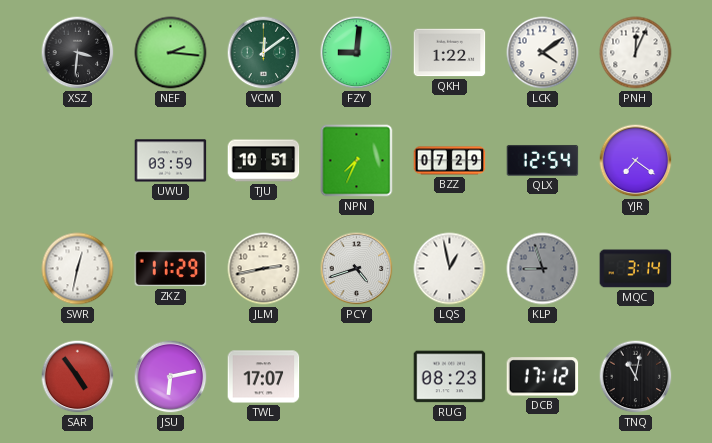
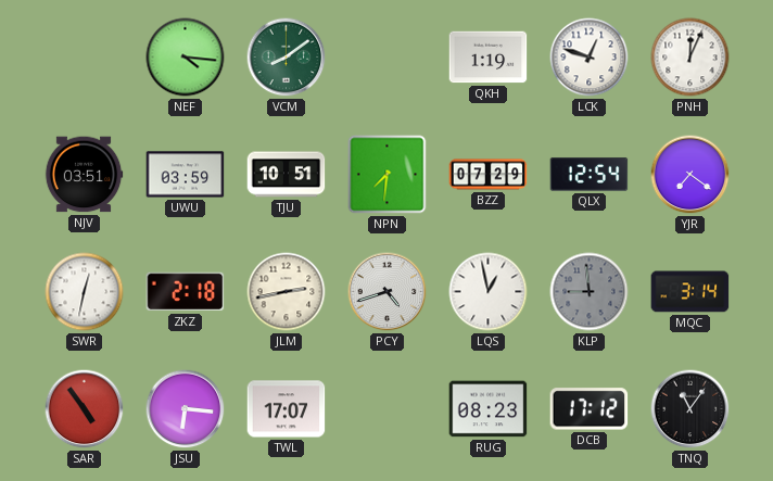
XSZ: 3:31 -> none
NEF: 2:16 -> 4:16
VCM: 12:09 -> 8:09
FZY: 9:01 -> none
QKH: 1:22 -> 1:19
LCK: 4:09 -> 12:48
NJV: none -> 03:51
NPN: 7:34 -> 7:31
ZKZ: 11:29 -> 2:18
KLP: 8:57 -> 8:59
JSU: 6:13 -> 6:16
TNQ: 11:02 -> 11:06
